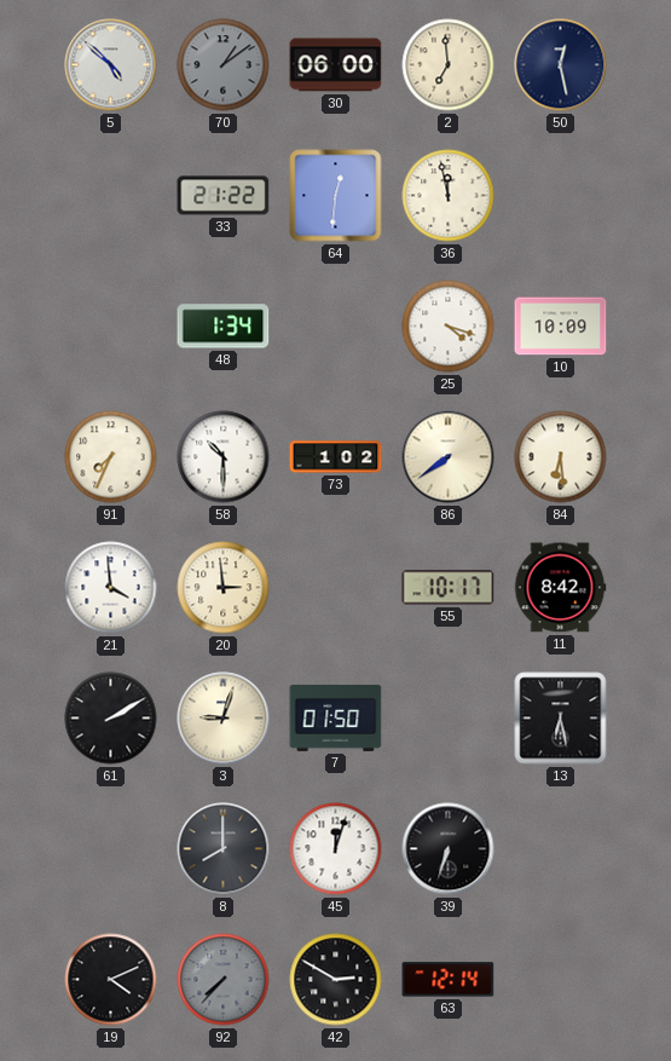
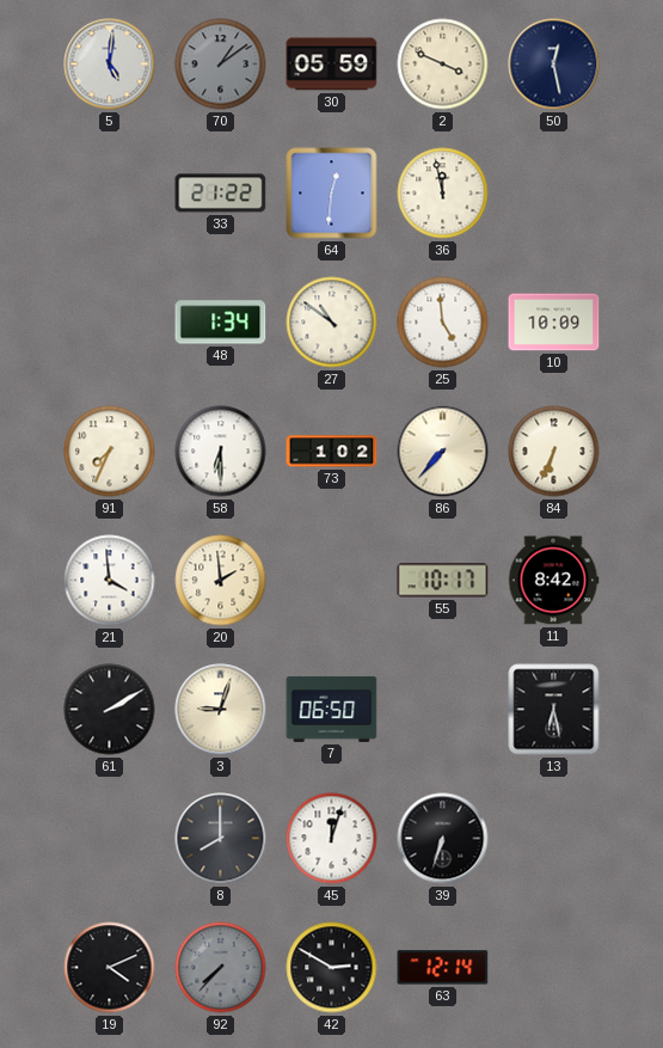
5: 4:52 -> 5:01
30: 06:00 -> 05:59
2: 6:59 -> 3:49
27: none -> 10:51
25: 4:18 -> 4:59
58: 10:30 -> 6:30
86: 7:39 -> 7:37
84: 6:29 -> 6:34
20: 2:59 -> 1:59
7: 01:50 -> 06:50
